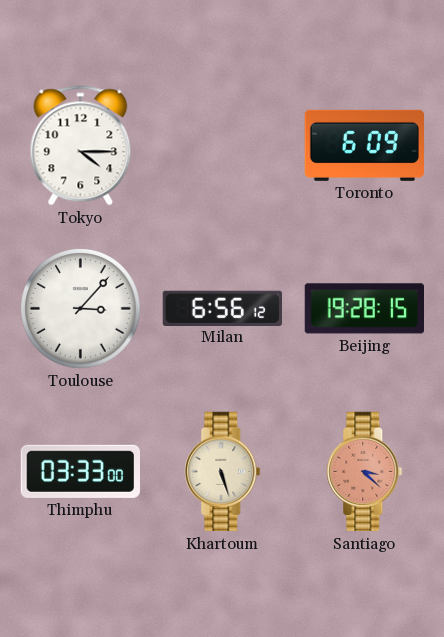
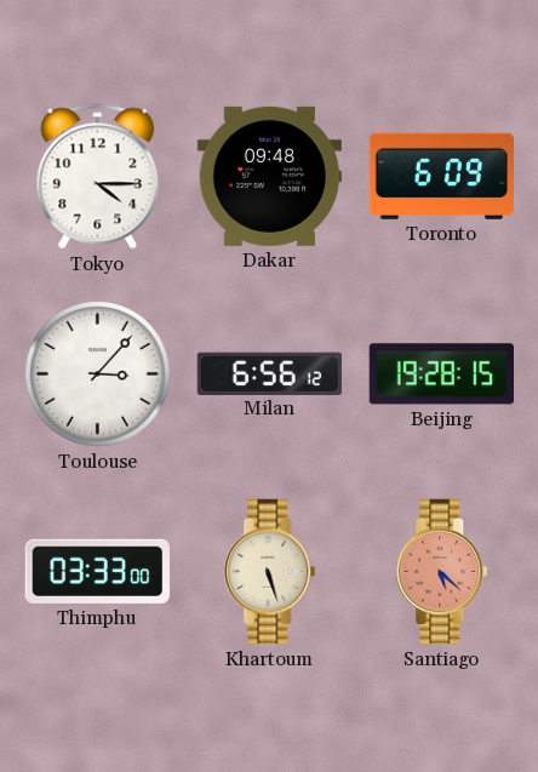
Dakar: none -> 09:48
Santiago: 3:22 -> 5:22
